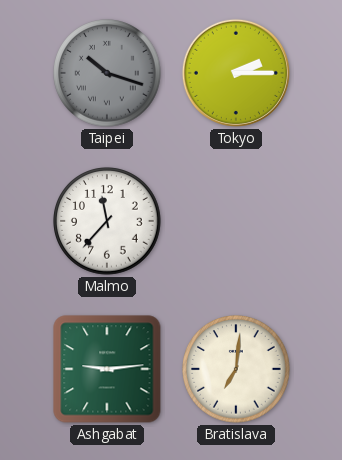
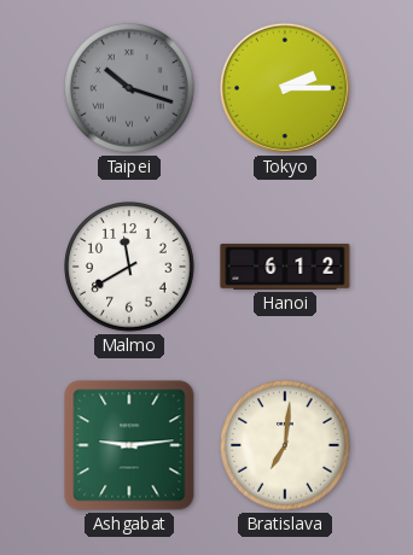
Malmo: 11:37 -> 11:40
Hanoi: none -> 6:12
